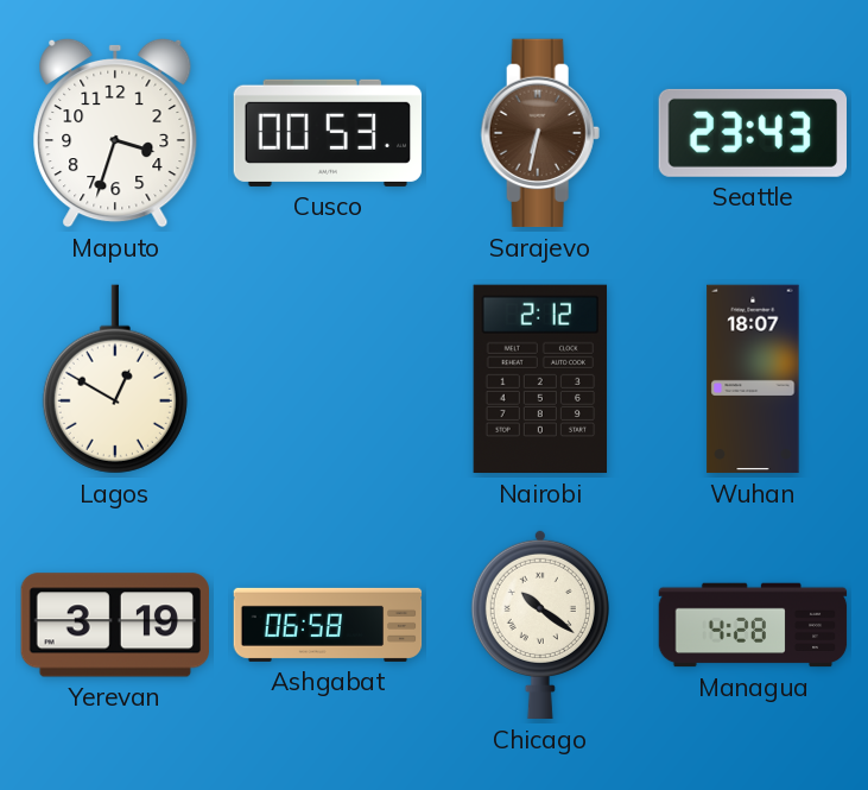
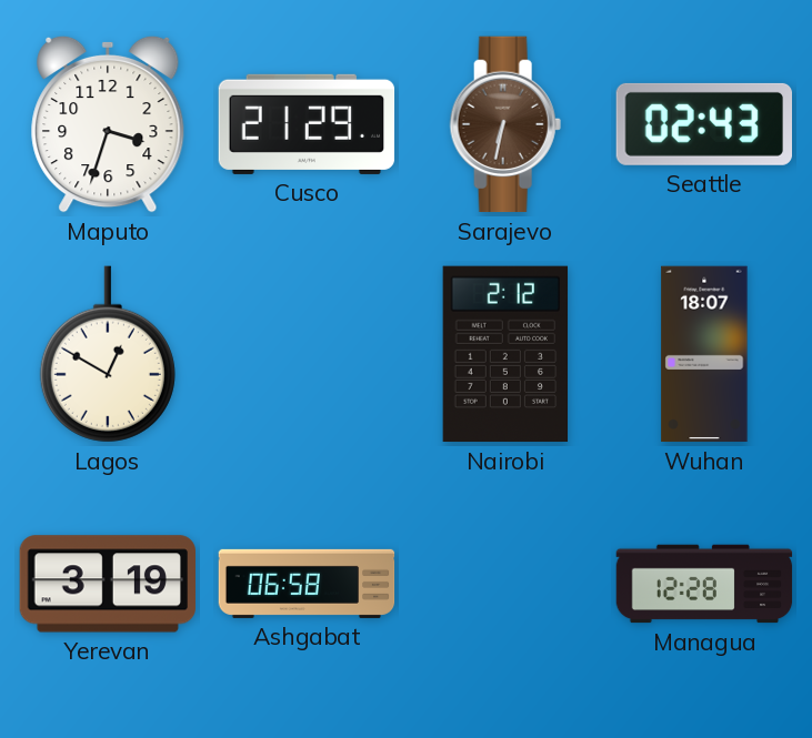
Cusco: 00:53 -> 21:29
Seattle: 23:43 -> 02:43
Chicago: 10:21 -> none
Managua: 4:28 -> 12:28
